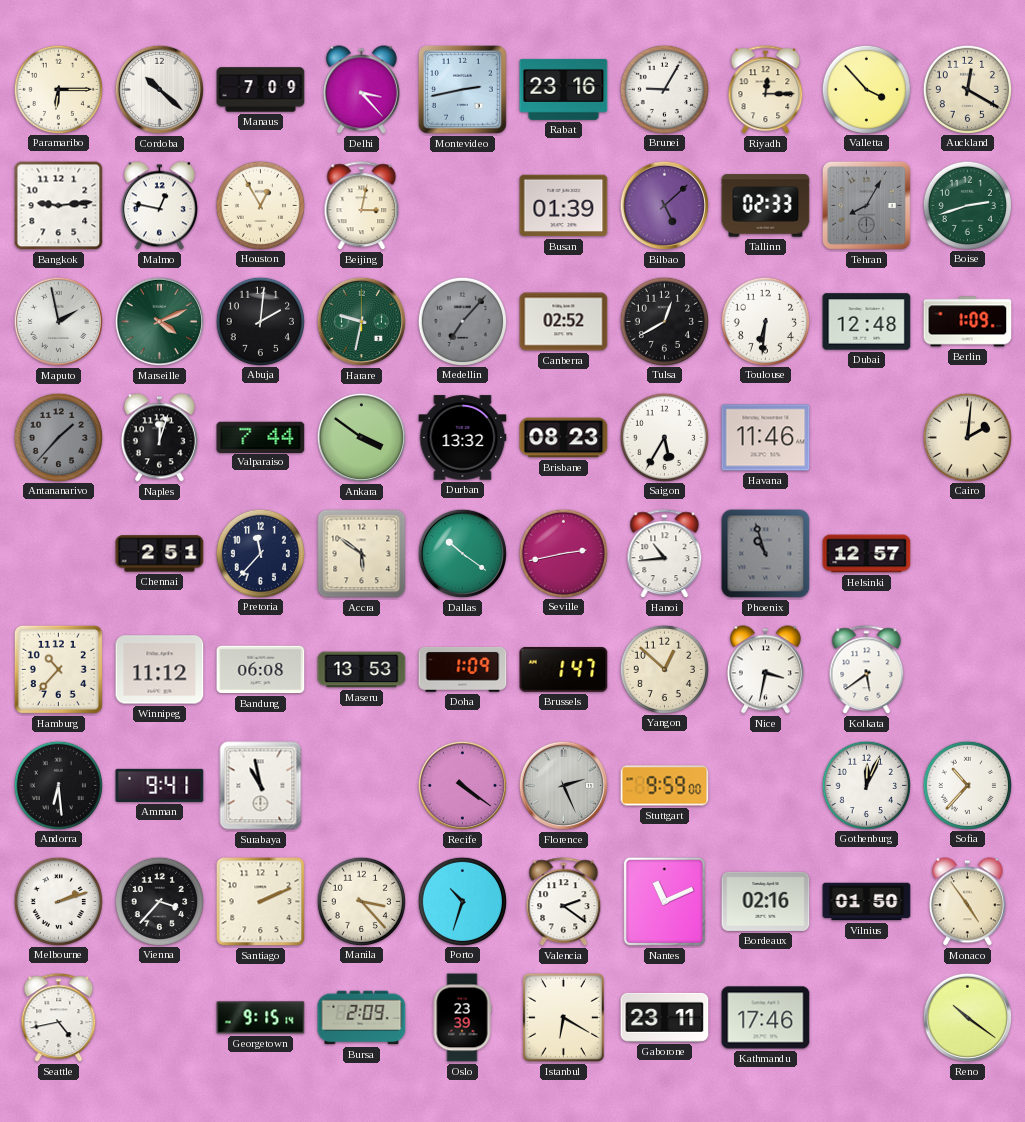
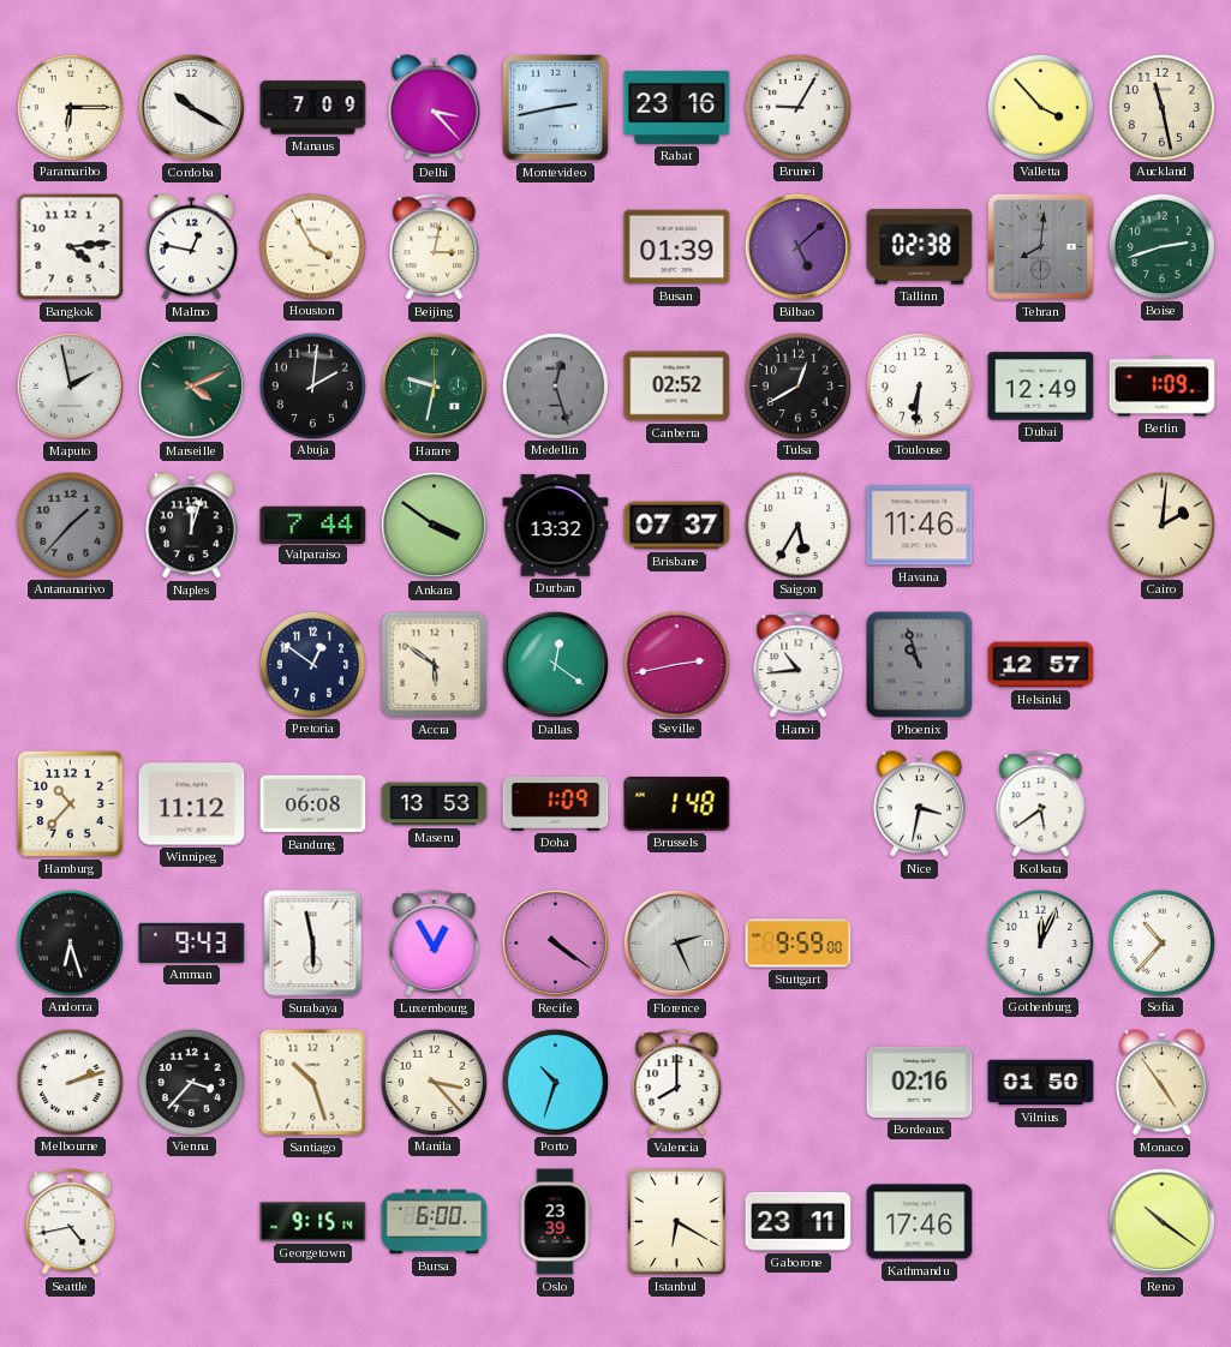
Cordoba: 10:22 -> 10:20
Riyadh: 12:15 -> none
Auckland: 12:20 -> 11:28
Bangkok: 9:14 -> 4:14
Houston: 12:55 -> 3:55
Tallinn: 02:33 -> 02:38
Tehran: 8:05 -> 8:01
Medellin: 7:07 -> 12:27
Dubai: 12:48 -> 12:49
Brisbane: 08:23 -> 07:37
Chennai: 2:51 -> none
Pretoria: 11:37 -> 12:51
Dallas: 10:21 -> 12:21
Brussels: 1:47 -> 1:48
Yangon: 12:52 -> none
Andorra: 6:29 -> 6:27
Amman: 9:41 -> 9:43
Surabaya: 10:58 -> 5:58
Luxembourg: none -> 12:55
Santiago: 2:11 -> 10:27
Valencia: 2:21 -> 8:00
Nantes: 11:11 -> none
Bursa: 2:09 -> 6:00
